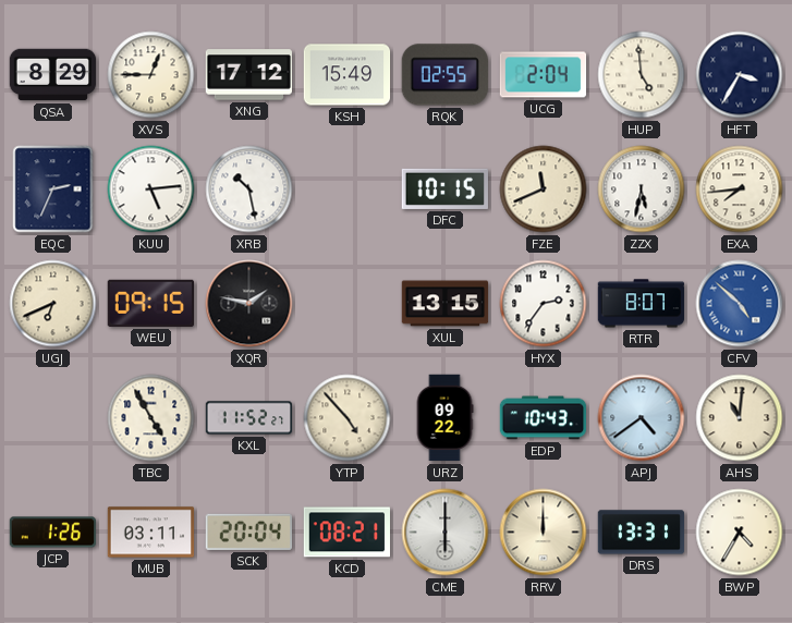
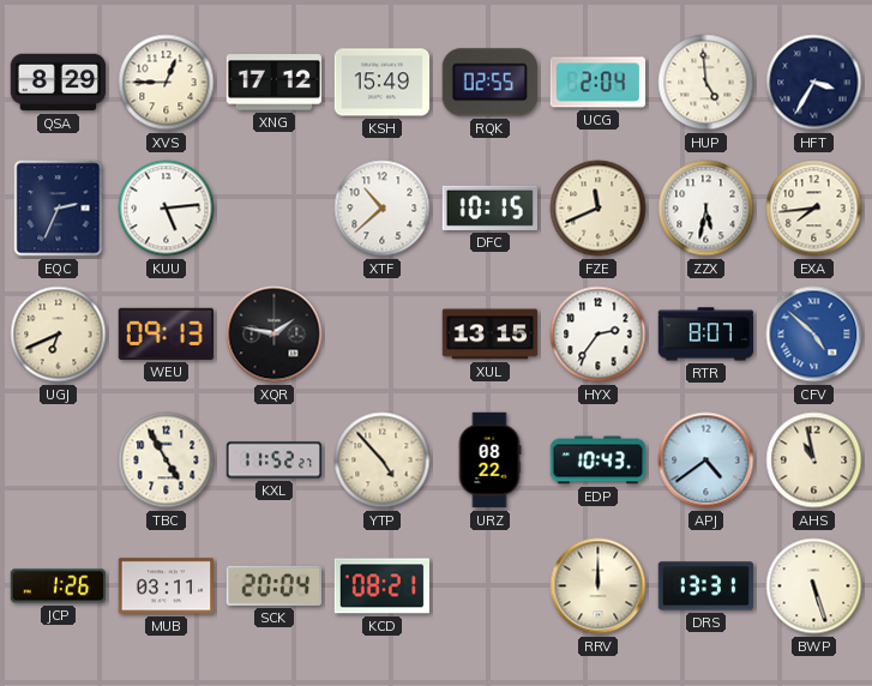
XRB: 10:28 -> none
XTF: none -> 10:38
WEU: 09:15 -> 09:13
URZ: 09:22 -> 08:22
AHS: 11:01 -> 10:58
CME: 6:00 -> none
BWP: 4:35 -> 5:27
